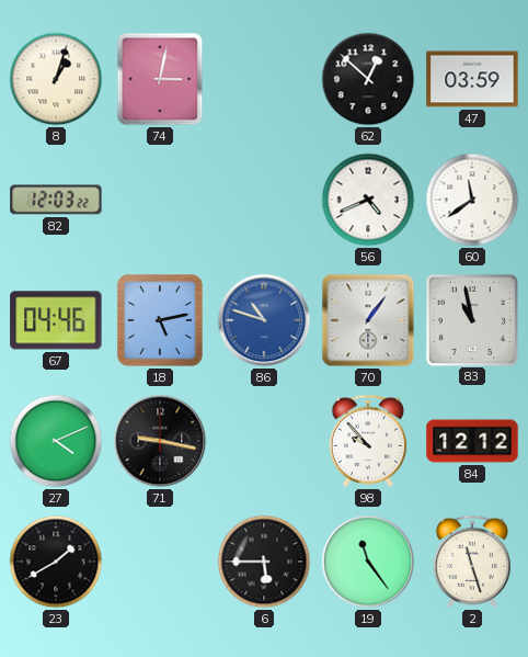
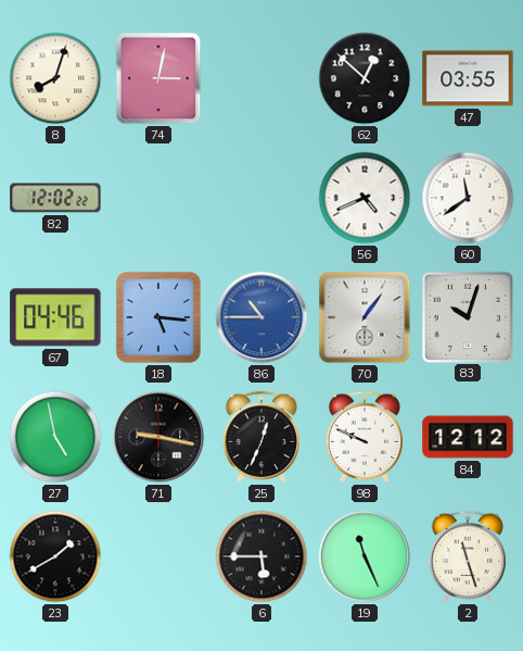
8: 1:03 -> 8:03
47: 03:59 -> 03:55
82: 12:03 -> 12:02
18: 5:13 -> 5:16
86: 10:48 -> 10:45
83: 10:58 -> 10:03
27: 4:11 -> 4:58
25: none -> 12:34
98: 9:53 -> 9:49
19: 11:24 -> 11:26
